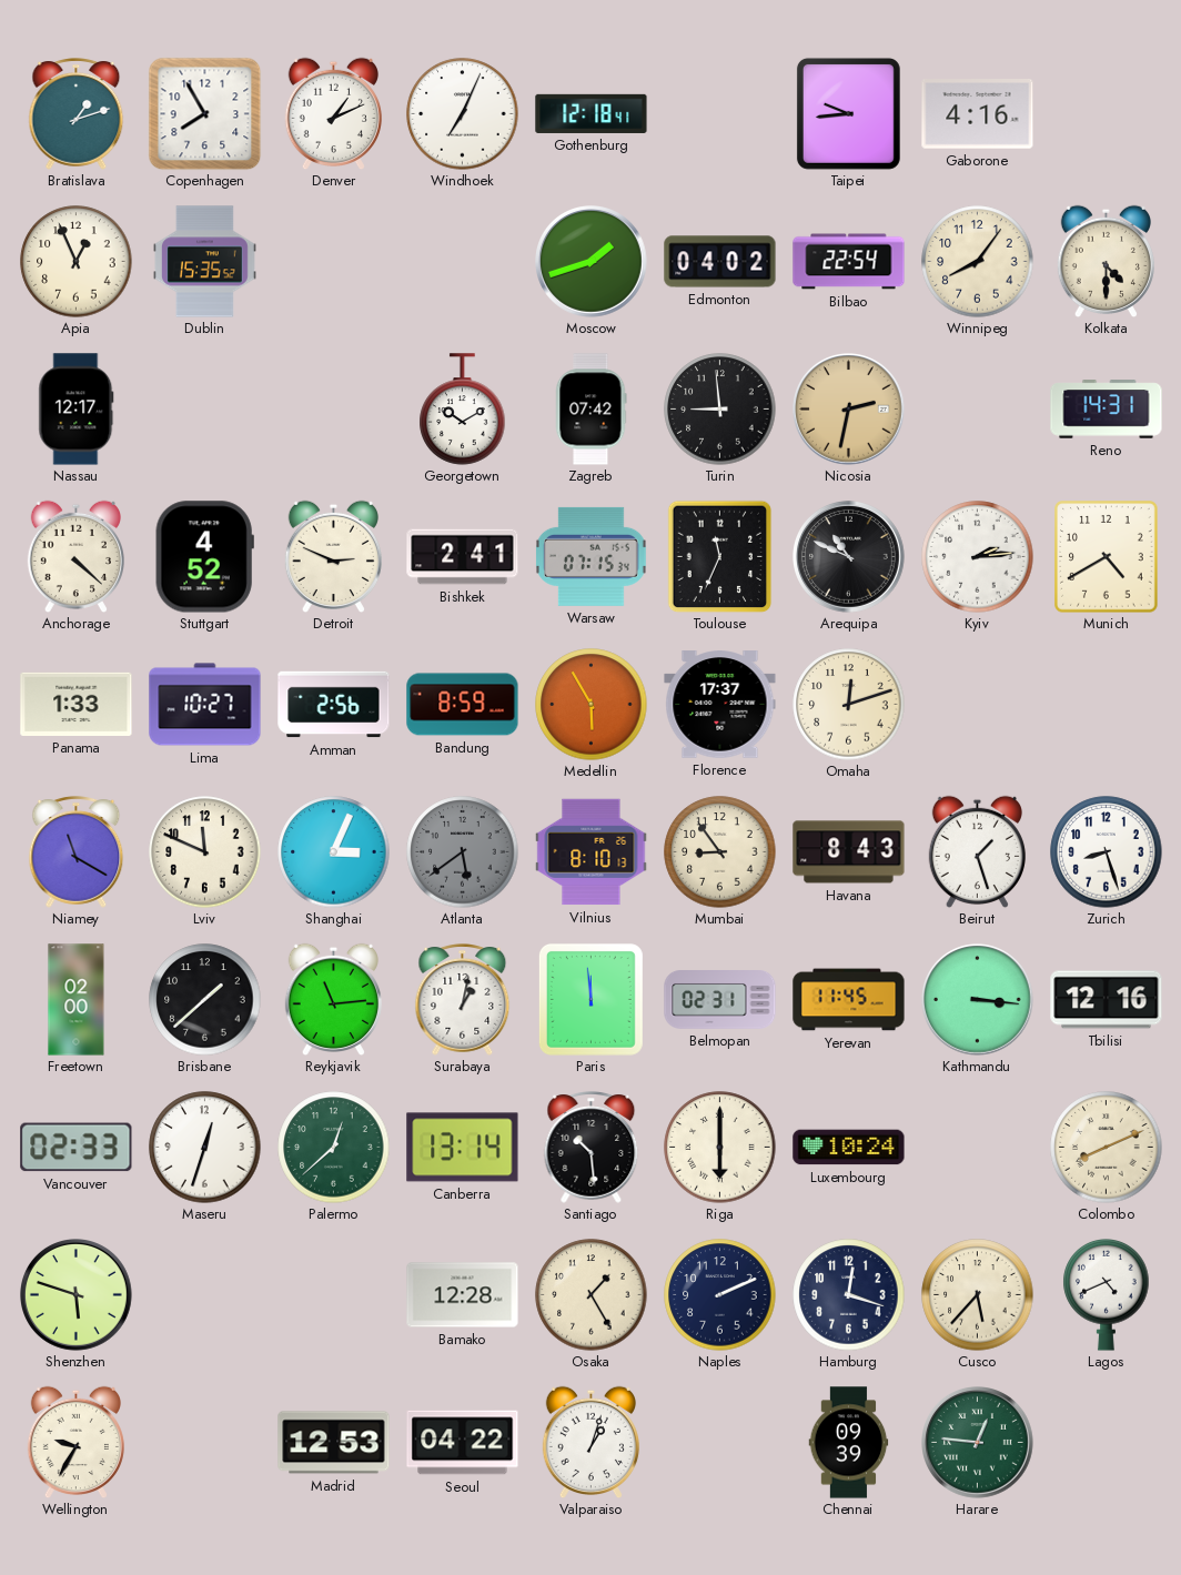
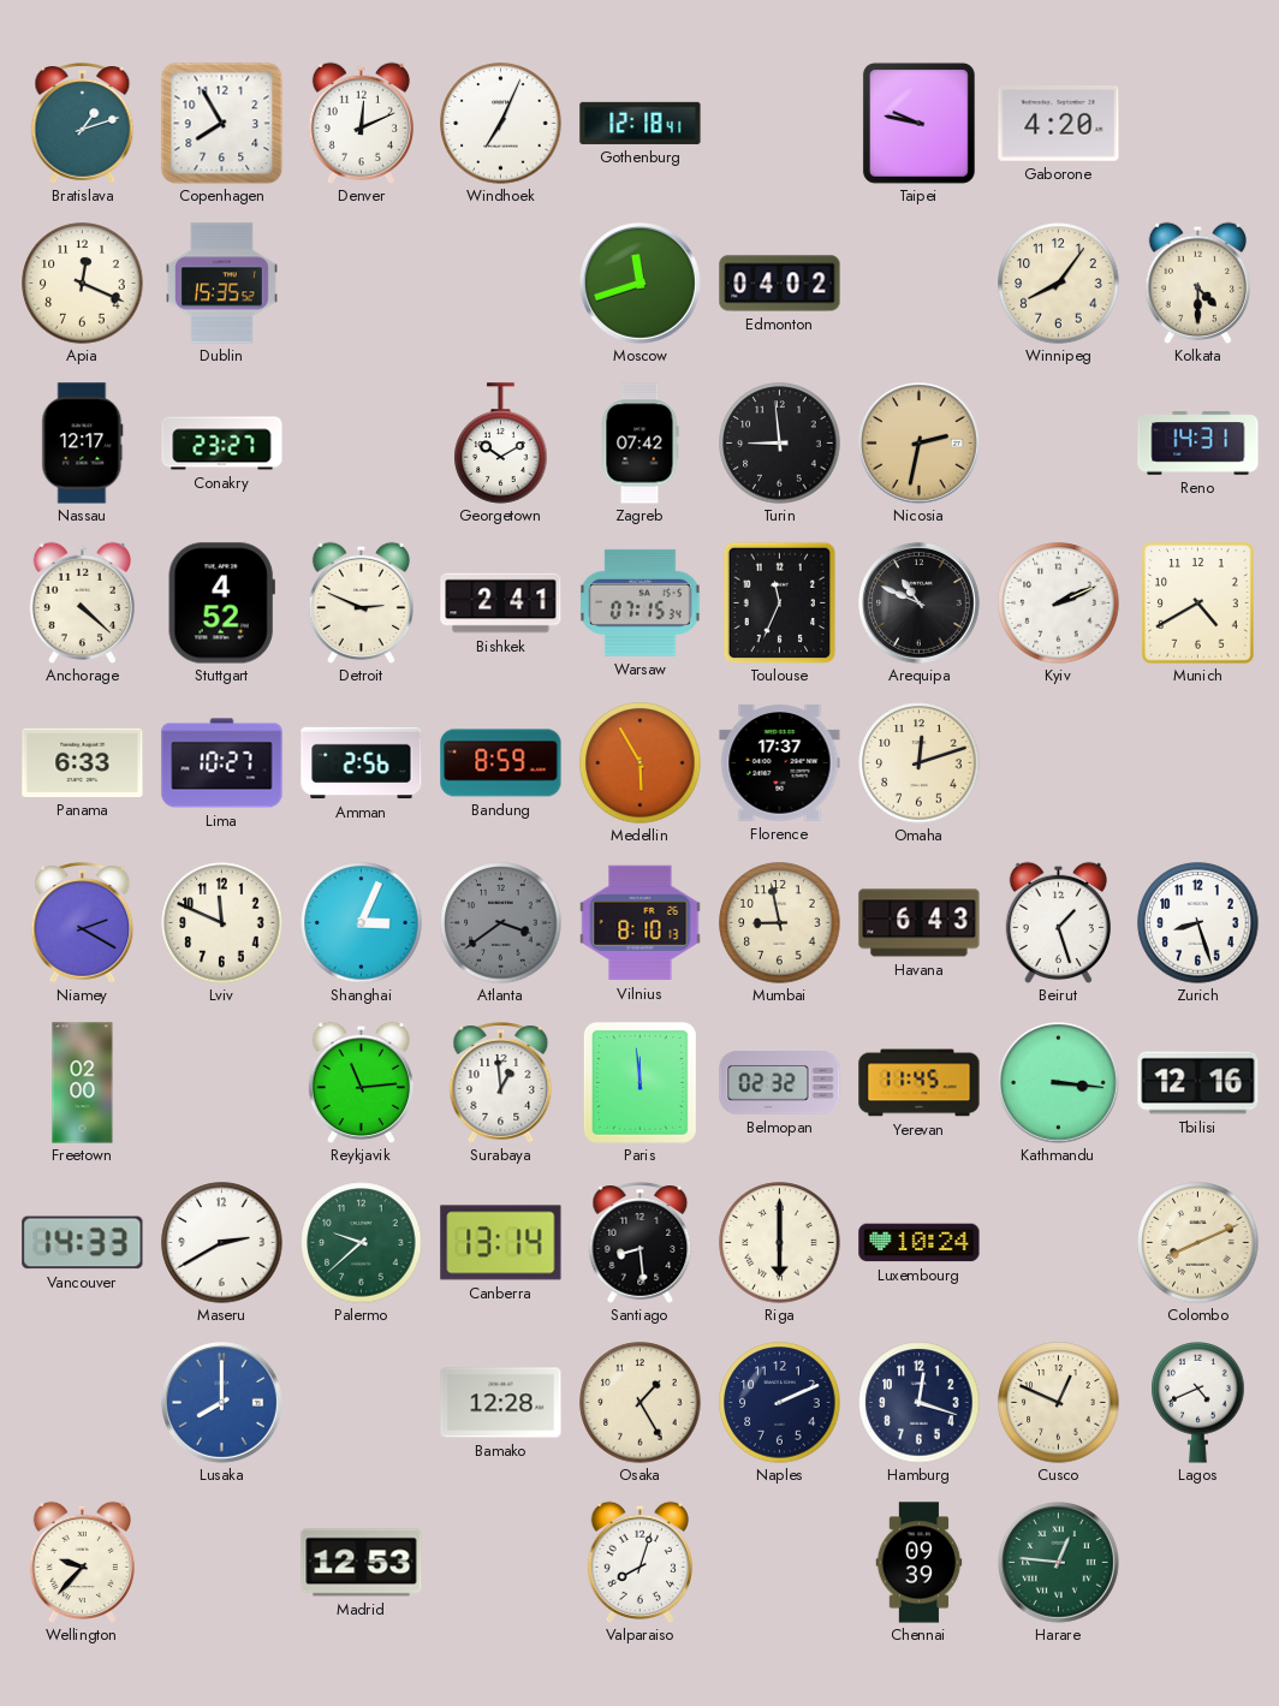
Denver: 1:11 -> 12:11
Taipei: 9:44 -> 9:47
Gaborone: 4:16 -> 4:20
Apia: 12:56 -> 12:19
Moscow: 1:42 -> 11:42
Bilbao: 22:54 -> none
Conakry: none -> 23:27
Kyiv: 2:14 -> 2:11
Panama: 1:33 -> 6:33
Niamey: 11:20 -> 2:20
Atlanta: 5:39 -> 3:39
Mumbai: 8:54 -> 8:58
Havana: 8:43 -> 6:43
Brisbane: 1:38 -> none
Surabaya: 1:02 -> 12:59
Belmopan: 02:31 -> 02:32
Vancouver: 02:33 -> 14:33
Maseru: 12:33 -> 2:40
Palermo: 12:38 -> 9:38
Santiago: 10:29 -> 8:29
Shenzhen: 5:48 -> none
Lusaka: none -> 8:00
Cusco: 5:37 -> 12:49
Wellington: 9:35 -> 9:37
Seoul: 04:22 -> none
Valparaiso: 1:03 -> 8:03
